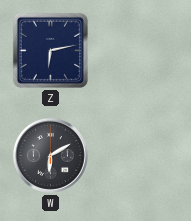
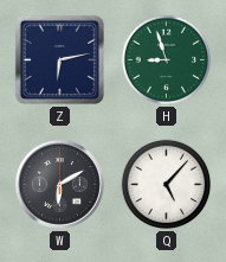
H: none -> 8:57
Q: none -> 5:07
